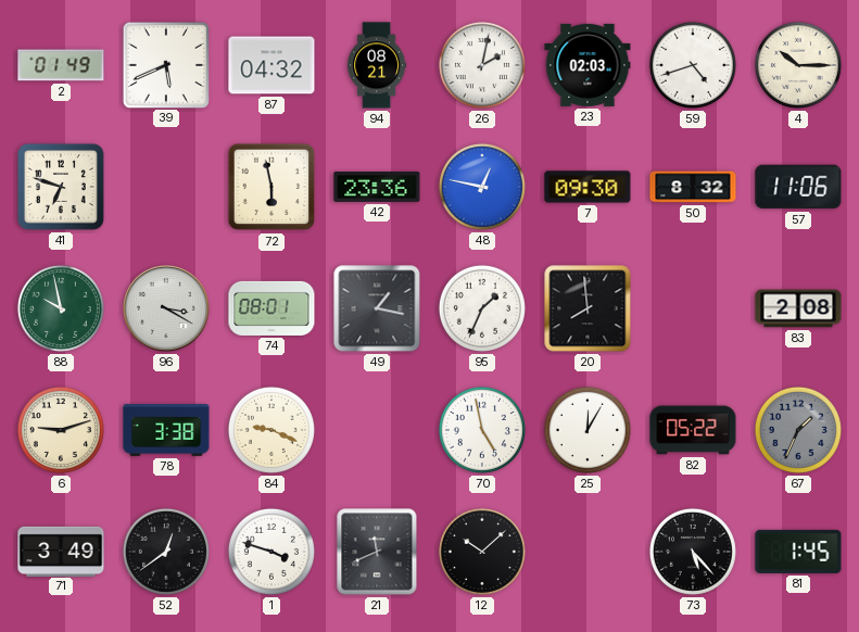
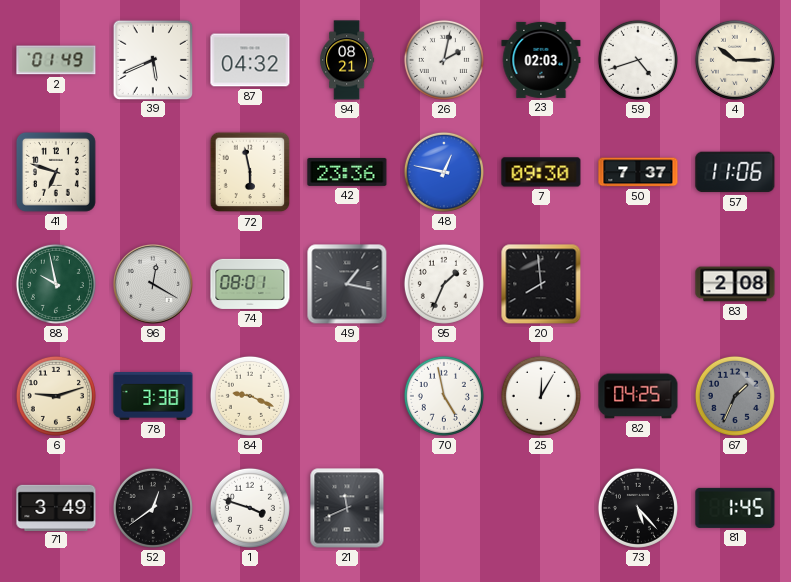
50: 8:32 -> 7:37
96: 3:20 -> 12:20
82: 05:22 -> 04:25
12: 10:08 -> none
